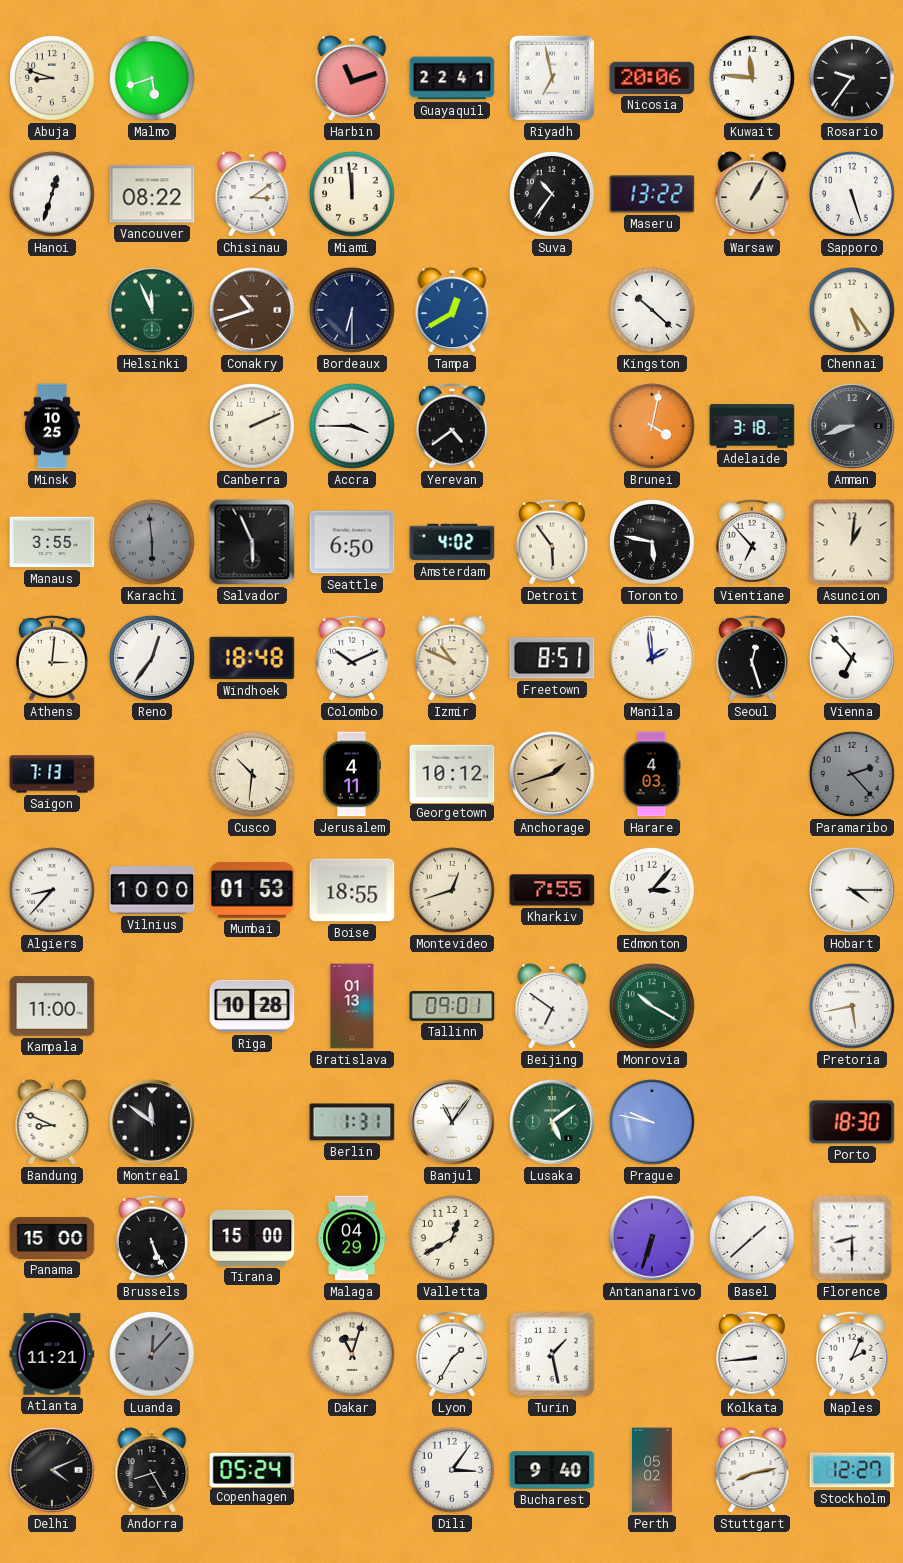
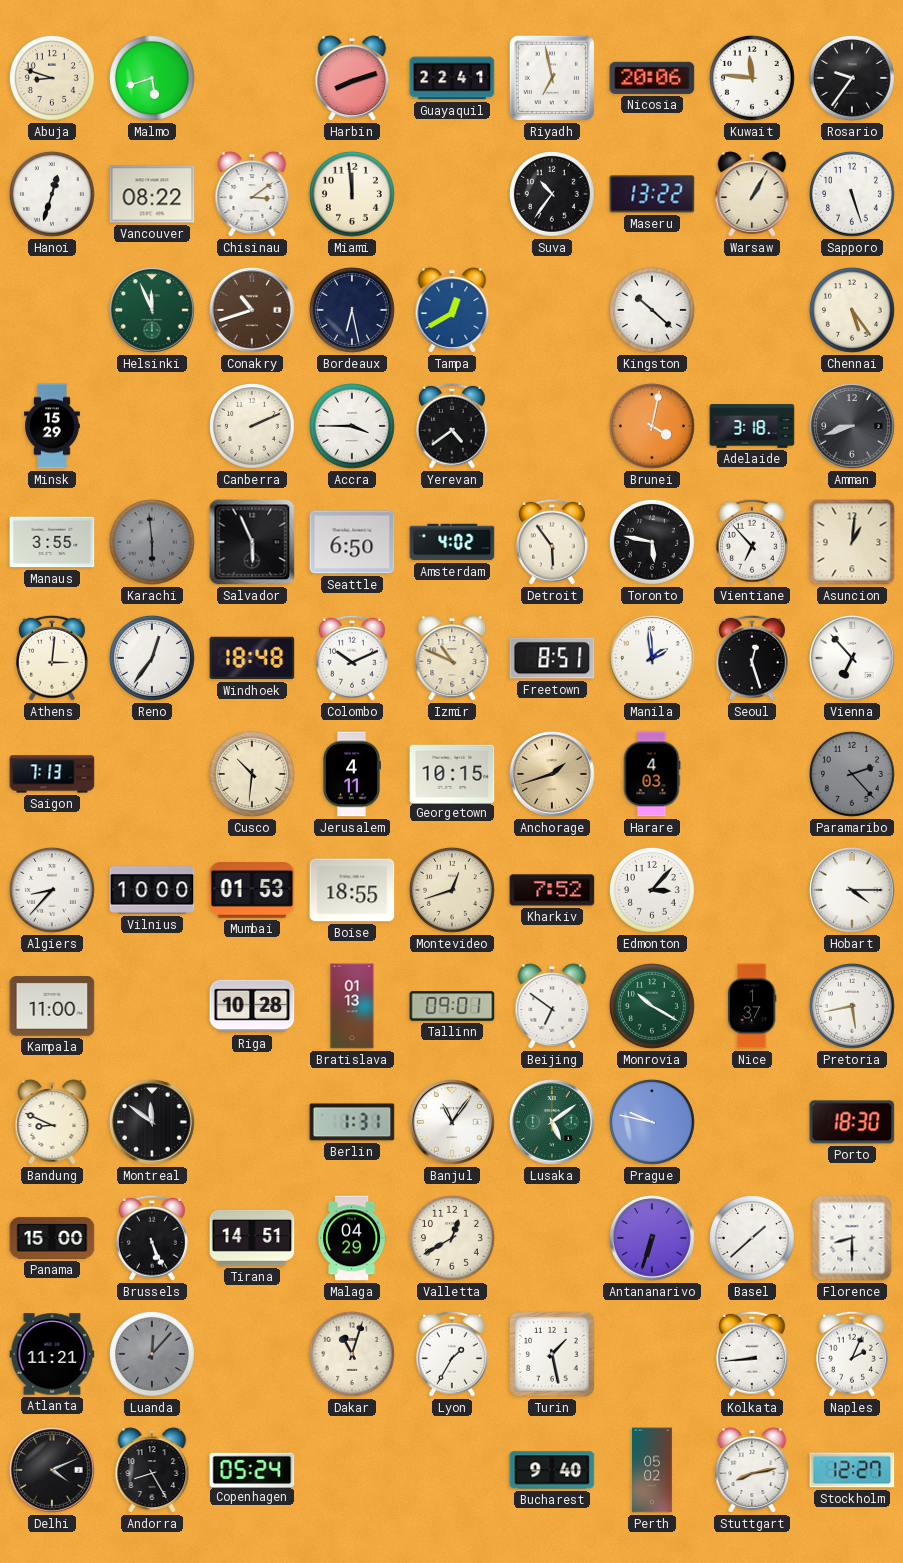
Harbin: 11:12 -> 8:12
Bordeaux: 6:30 -> 6:28
Minsk: 10:25 -> 15:29
Georgetown: 10:12 -> 10:15
Kharkiv: 7:55 -> 7:52
Nice: none -> 1:37
Tirana: 15:00 -> 14:51
Dili: 3:06 -> none
